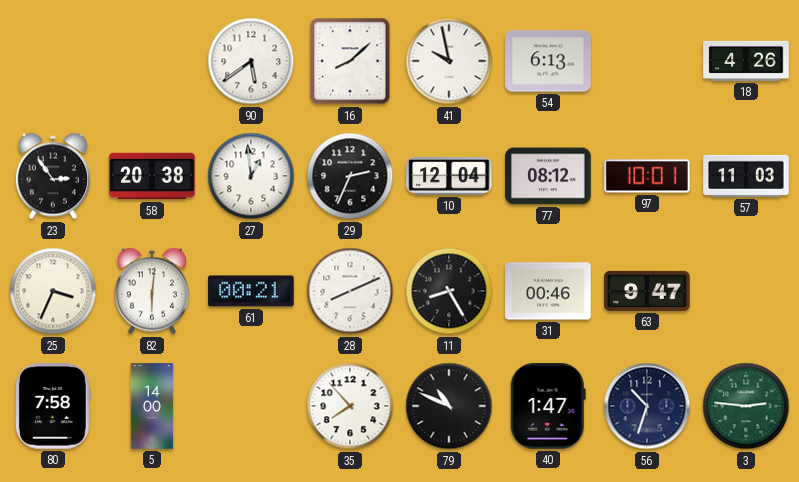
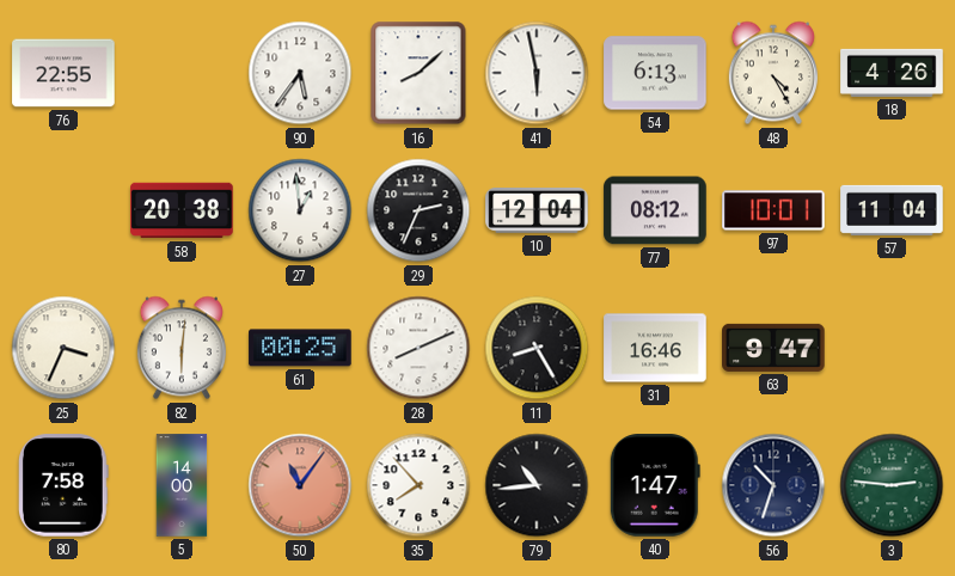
76: none -> 22:55
90: 5:39 -> 5:36
41: 9:58 -> 5:58
48: none -> 4:25
23: 2:54 -> none
57: 11:03 -> 11:04
61: 00:21 -> 00:25
31: 00:46 -> 16:46
50: none -> 11:06
79: 10:49 -> 10:44
